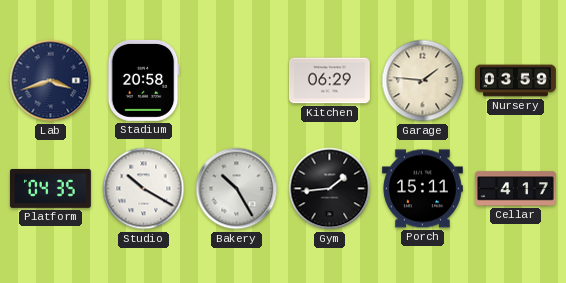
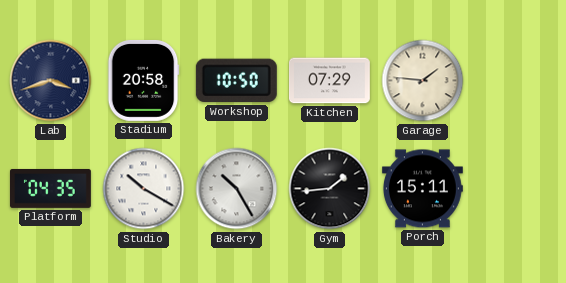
Workshop: none -> 10:50
Kitchen: 06:29 -> 07:29
Nursery: 03:59 -> none
Cellar: 4:17 -> none
